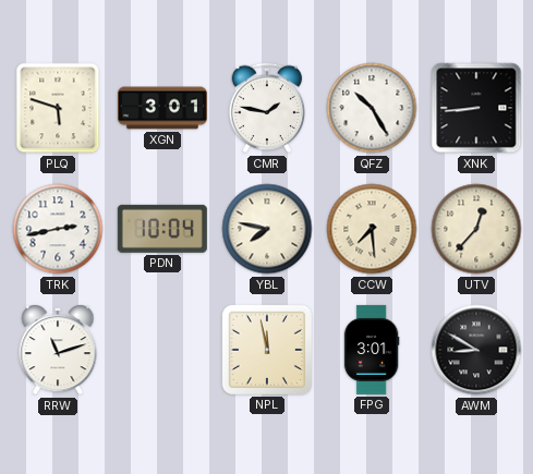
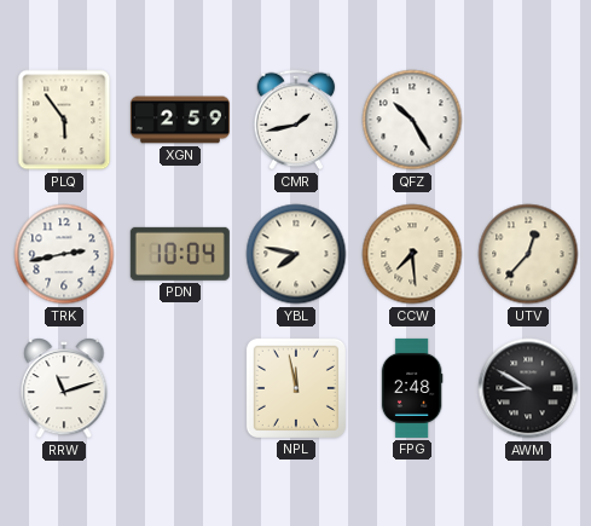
PLQ: 5:48 -> 5:54
XGN: 3:01 -> 2:59
CMR: 1:47 -> 1:43
XNK: 8:44 -> none
FPG: 3:01 -> 2:48
